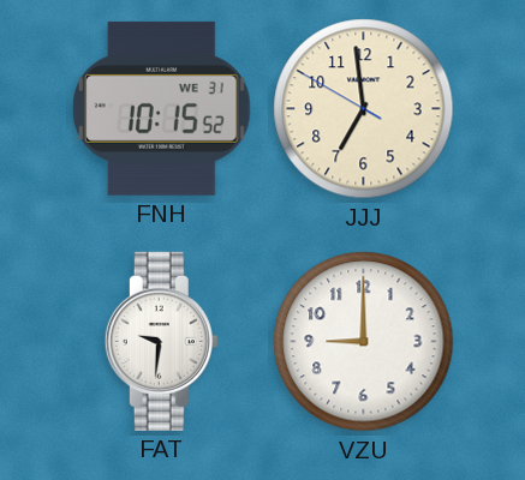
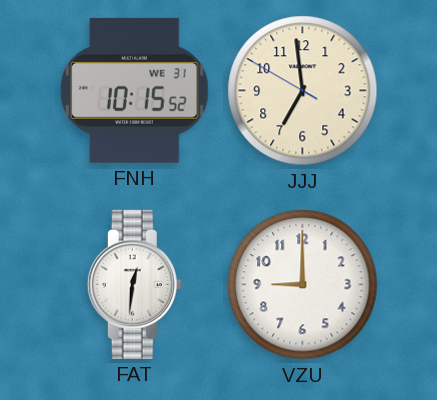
FAT: 9:31 -> 12:31
